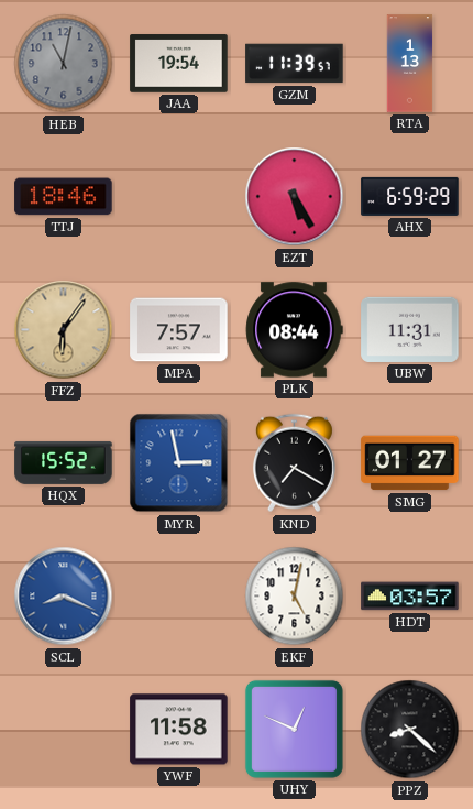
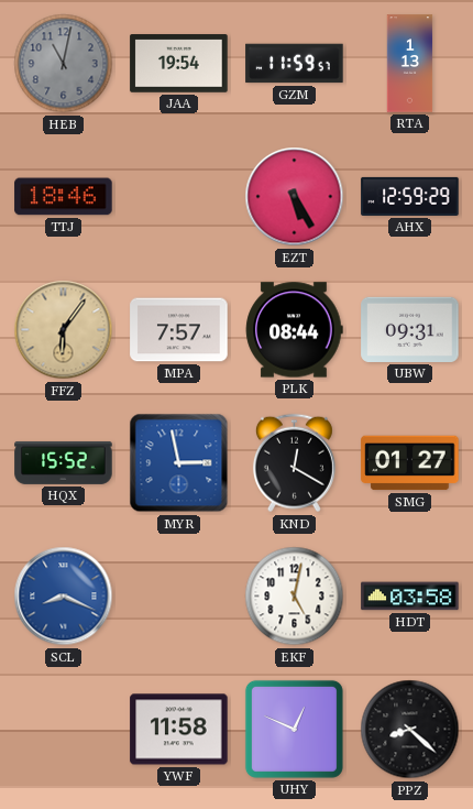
GZM: 11:39 -> 11:59
AHX: 6:59 -> 12:59
UBW: 11:31 -> 09:31
KND: 7:20 -> 12:20
HDT: 03:57 -> 03:58
